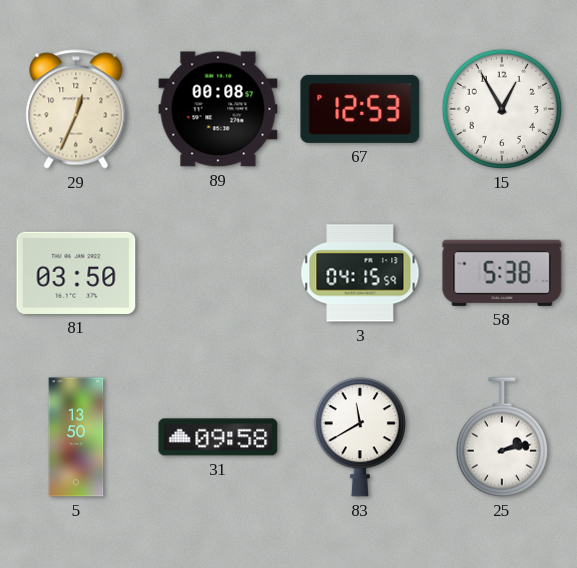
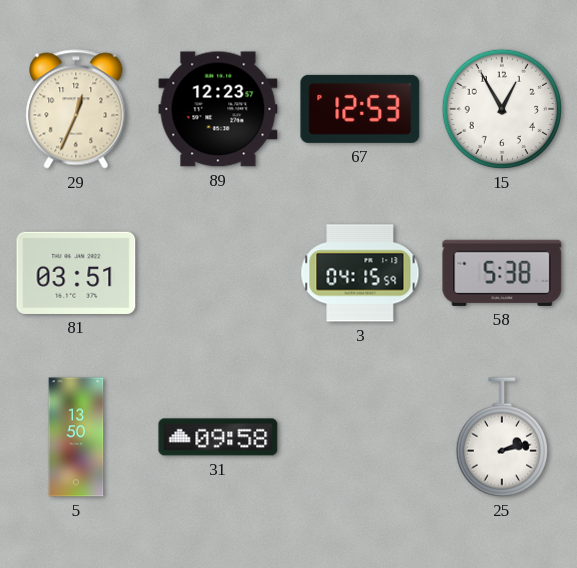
89: 00:08 -> 12:23
81: 03:50 -> 03:51
83: 11:40 -> none
